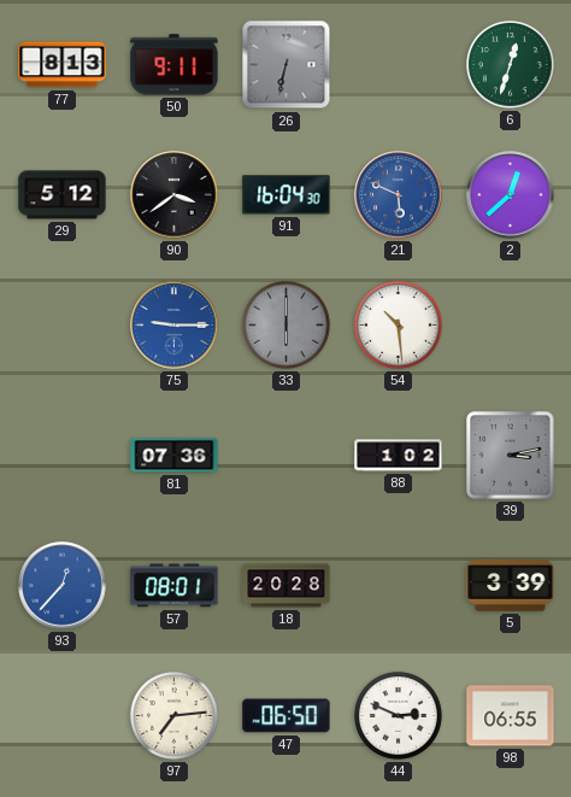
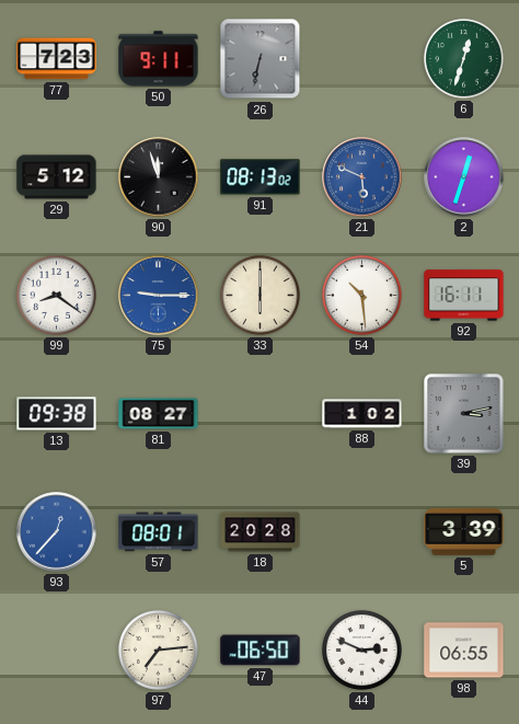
77: 8:13 -> 7:23
90: 3:39 -> 11:57
91: 16:04 -> 08:13
2: 12:38 -> 12:33
99: none -> 8:21
33 dial: grey -> cream
92: none -> 16:11
13: none -> 09:38
81: 07:36 -> 08:27
